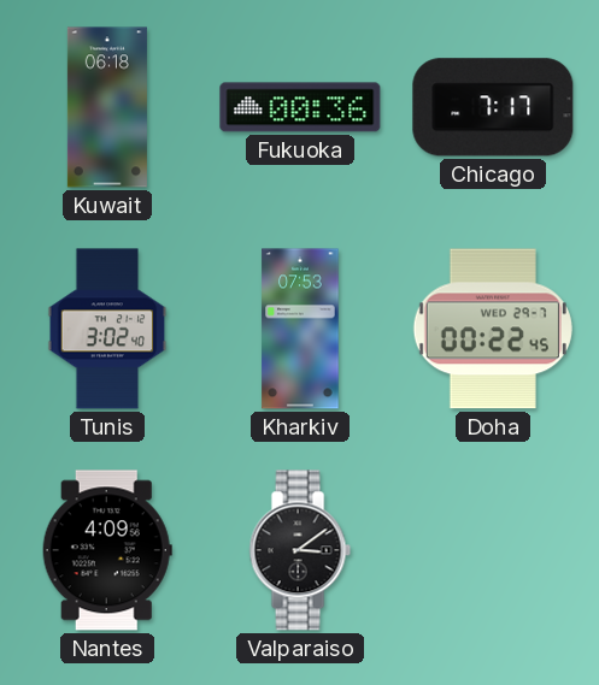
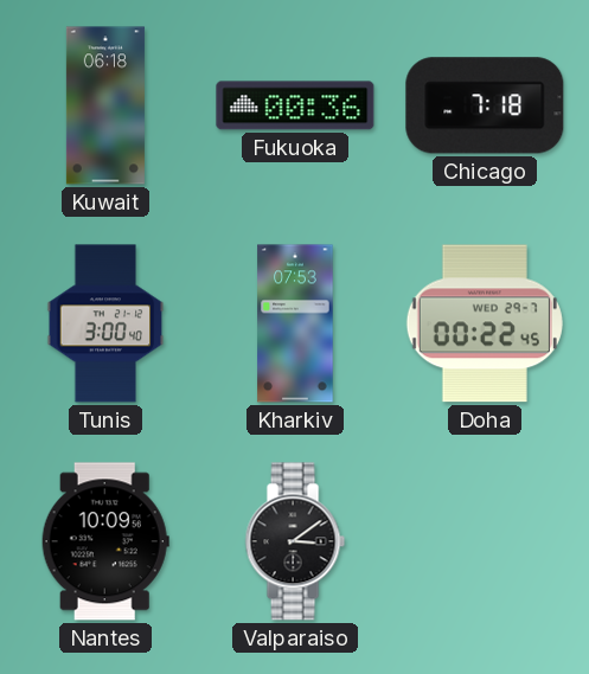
Chicago: 7:17 -> 7:18
Tunis: 3:02 -> 3:00
Nantes: 4:09 -> 10:09
